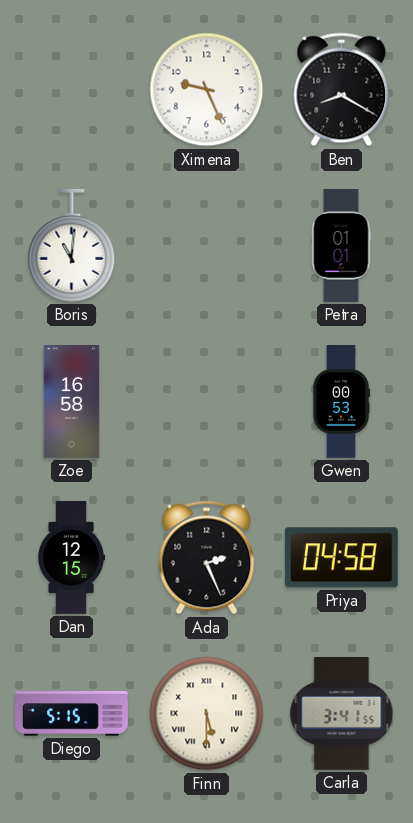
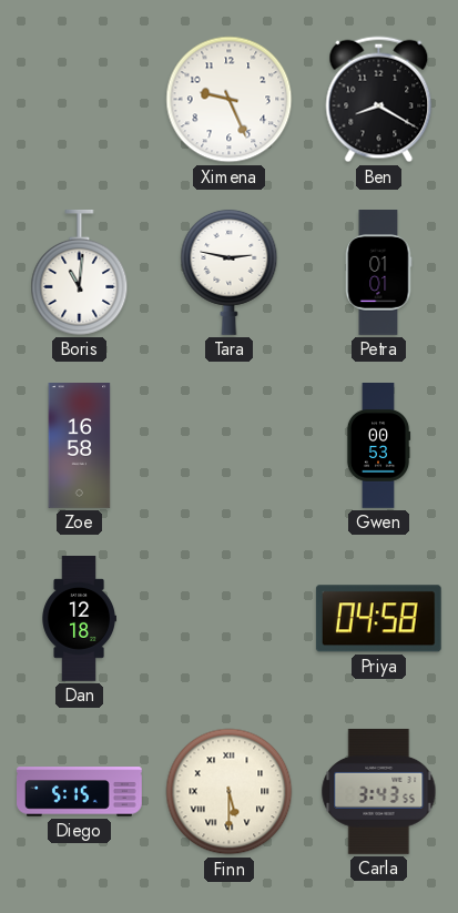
Tara: none -> 2:47
Dan: 12:15 -> 12:18
Ada: 2:26 -> none
Carla: 3:41 -> 3:43
